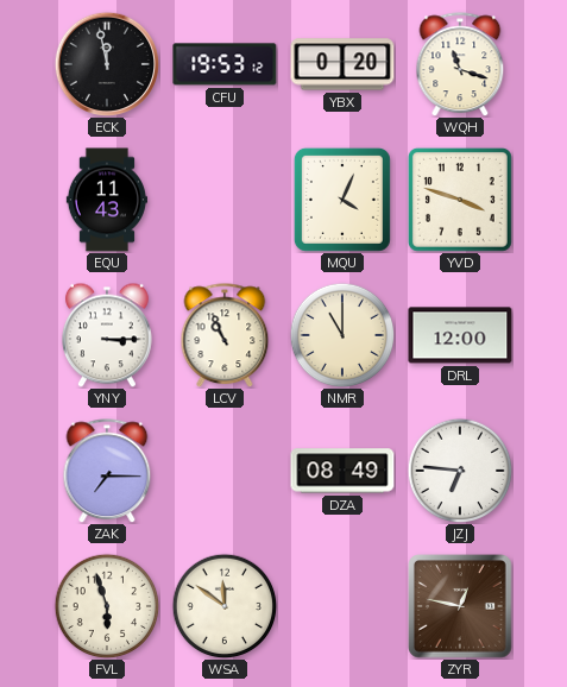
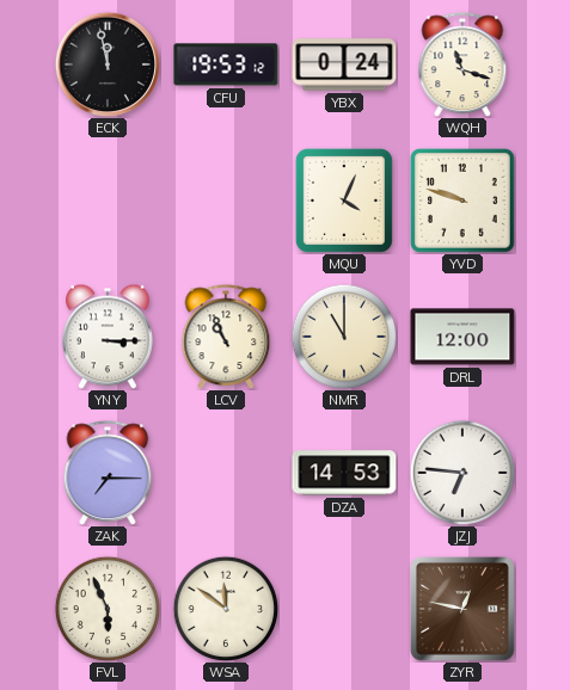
YBX: 0:20 -> 0:24
EQU: 11:43 -> none
YVD: 3:48 -> 9:48
DZA: 08:49 -> 14:53
FVL: 5:57 -> 5:56
